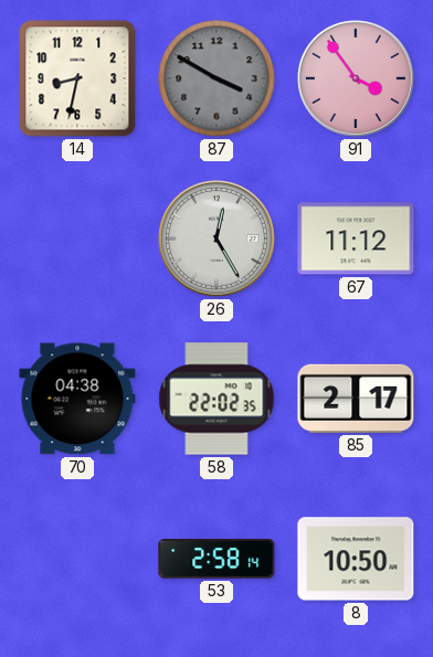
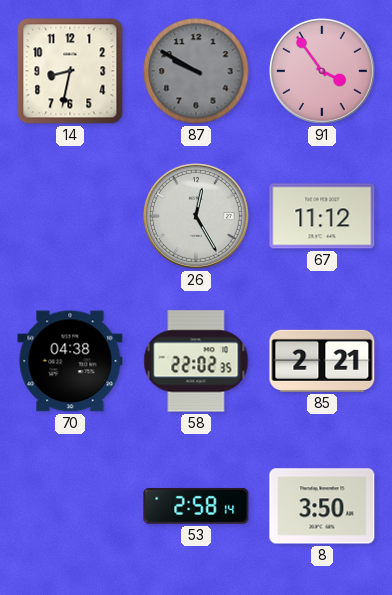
87: 3:50 -> 9:50
85: 2:17 -> 2:21
8: 10:50 -> 3:50
